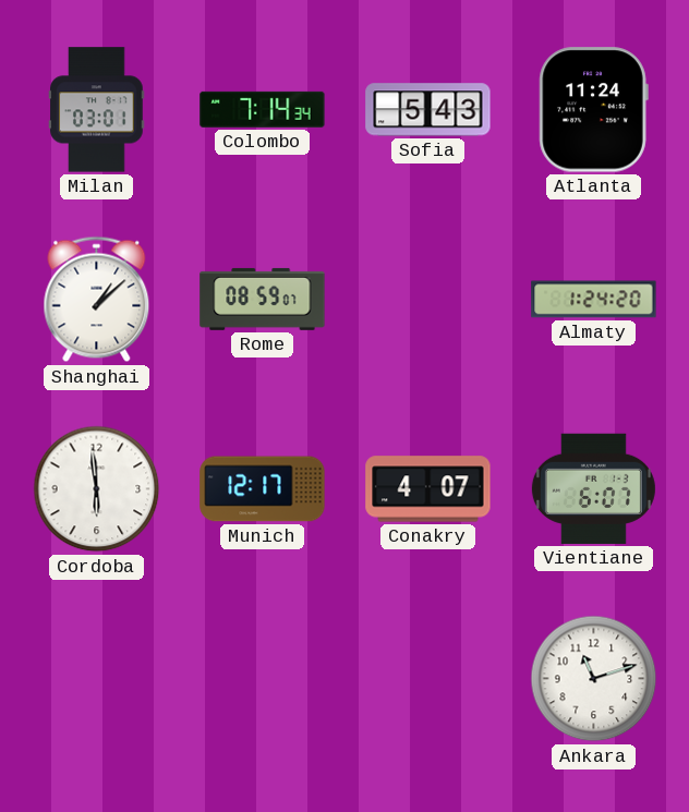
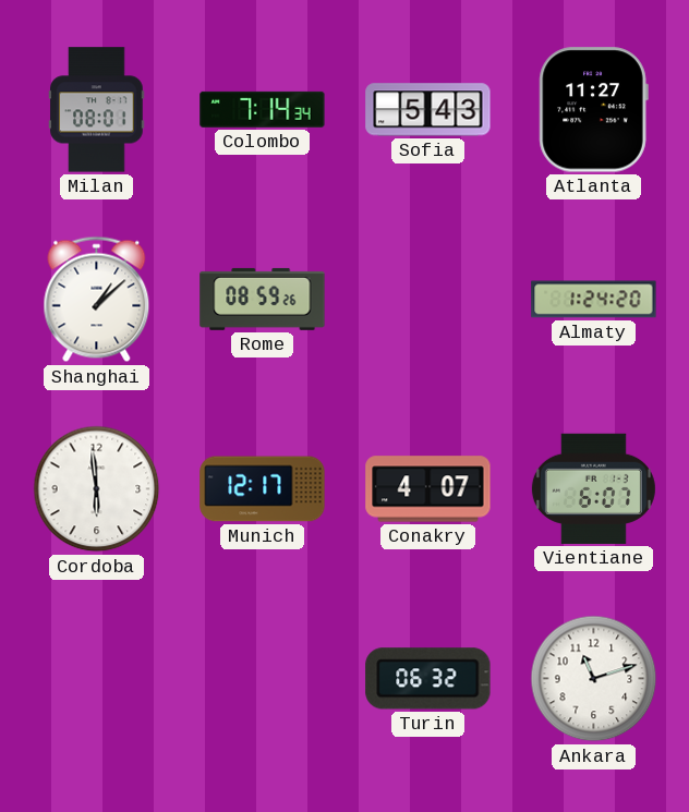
Milan: 03:01 -> 08:01
Atlanta: 11:24 -> 11:27
Rome: 08:59:07 -> 08:59:26
Turin: none -> 06:32
